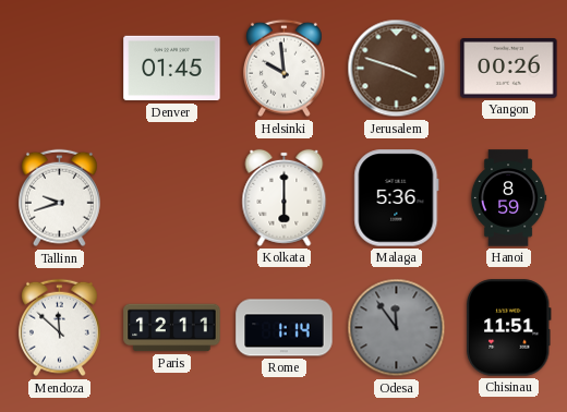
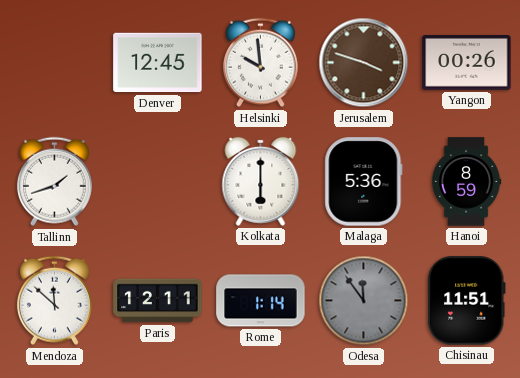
Denver: 01:45 -> 12:45
Tallinn: 9:42 -> 1:42
